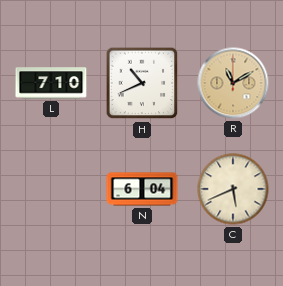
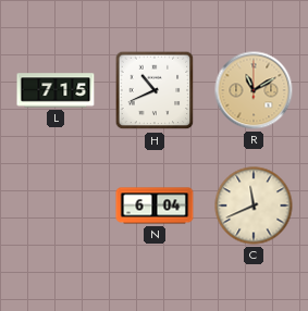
L: 7:10 -> 7:15
C: 5:41 -> 11:41
